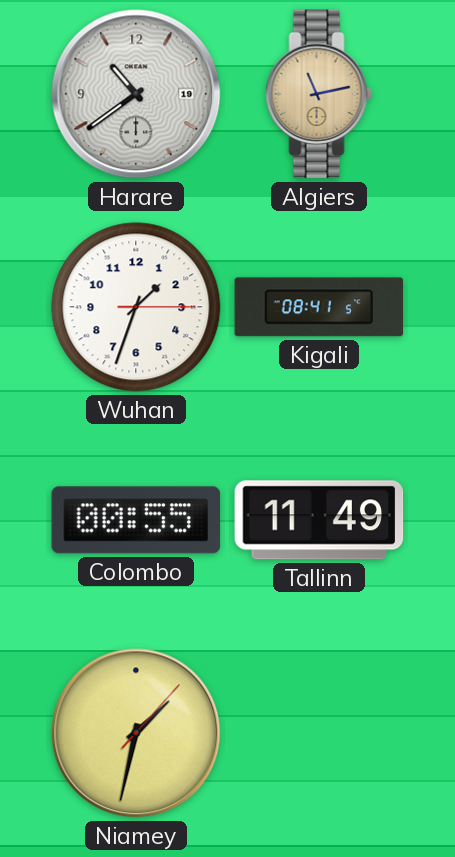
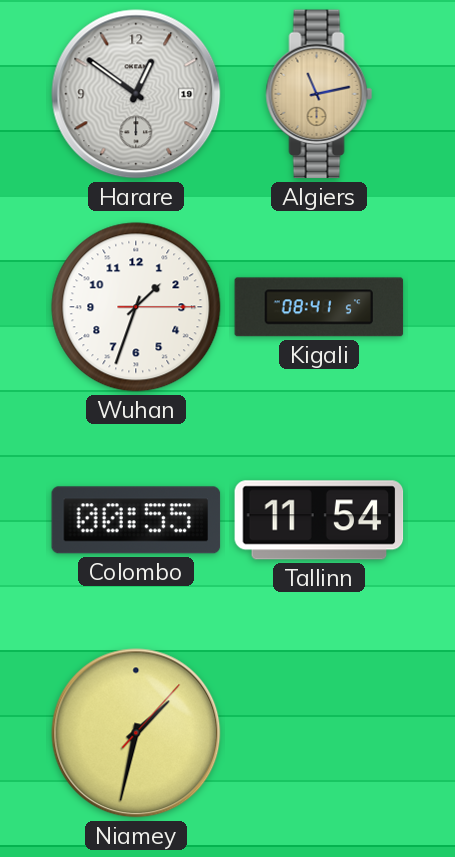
Harare: 10:39 -> 12:51
Tallinn: 11:49 -> 11:54
